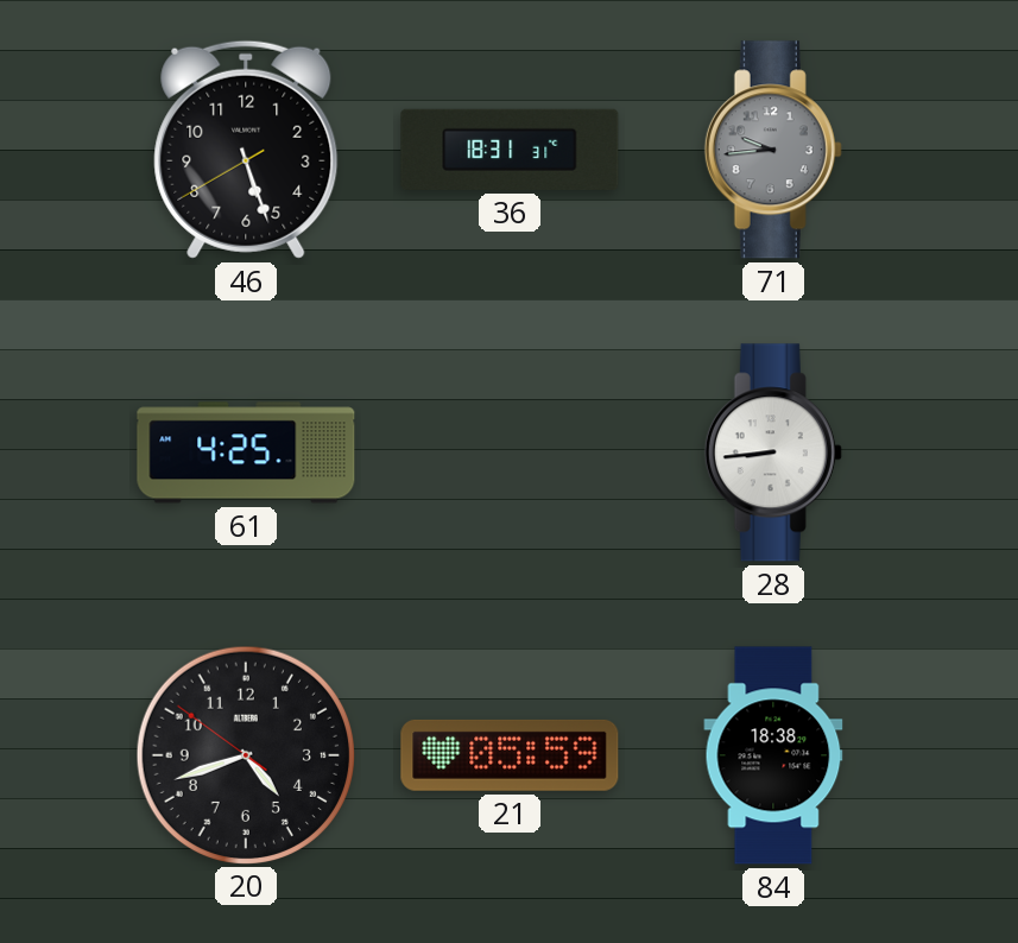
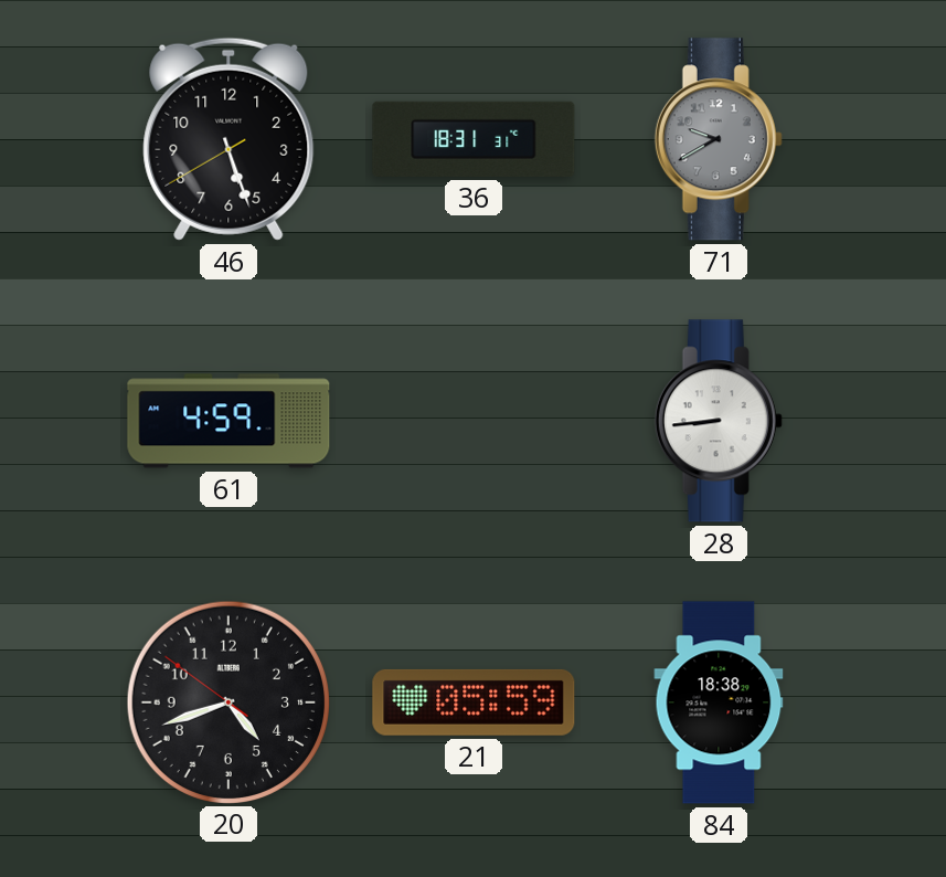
71: 9:44 -> 9:40
61: 4:25 -> 4:59
